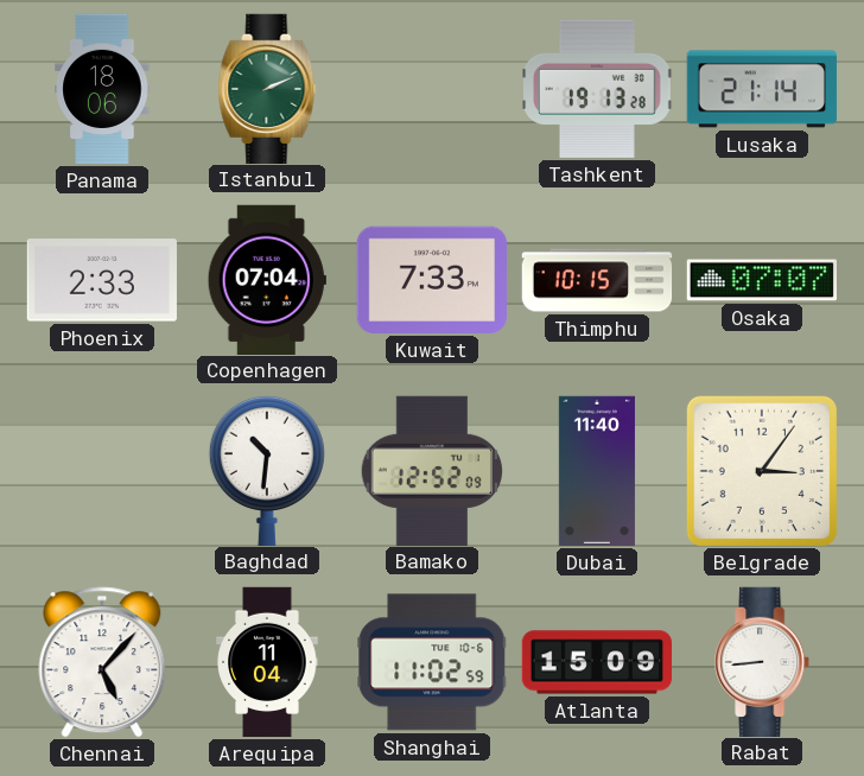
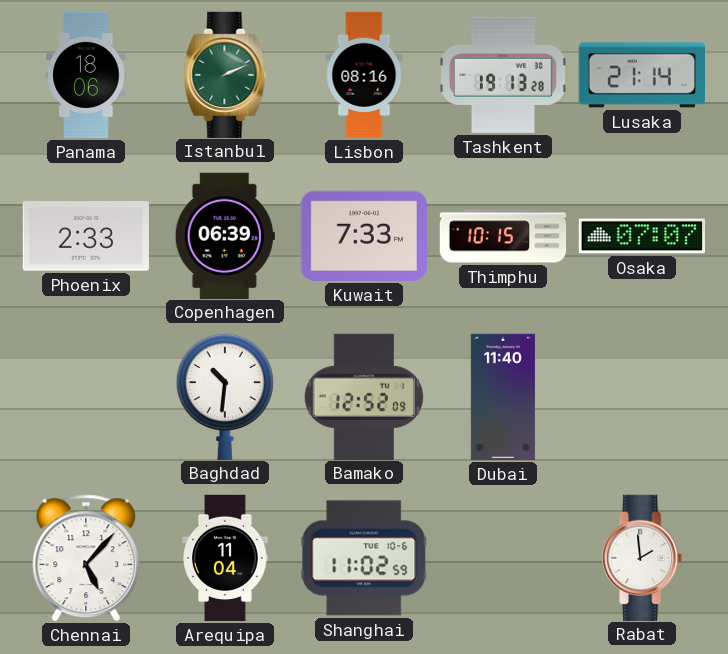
Lisbon: none -> 08:16
Copenhagen: 07:04 -> 06:39
Belgrade: 3:06 -> none
Atlanta: 15:09 -> none
Rabat: 8:44 -> 1:59
